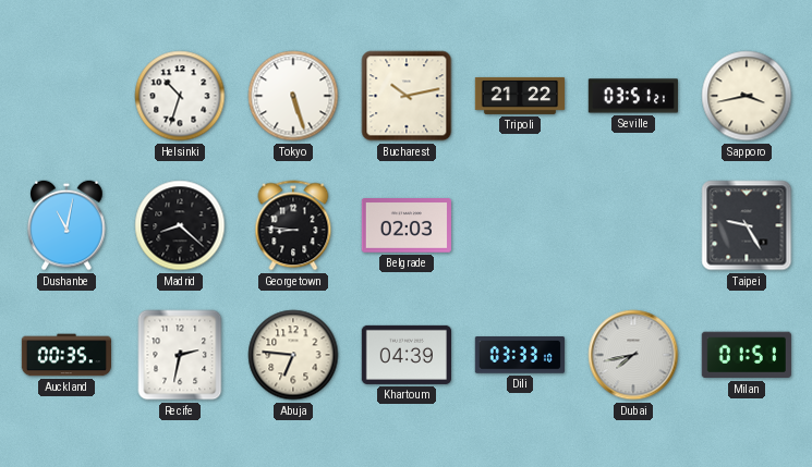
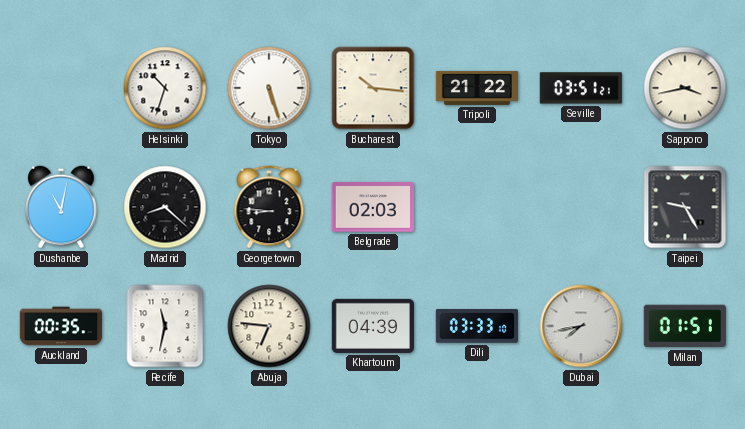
Bucharest: 10:13 -> 10:16
Recife: 2:32 -> 11:32
